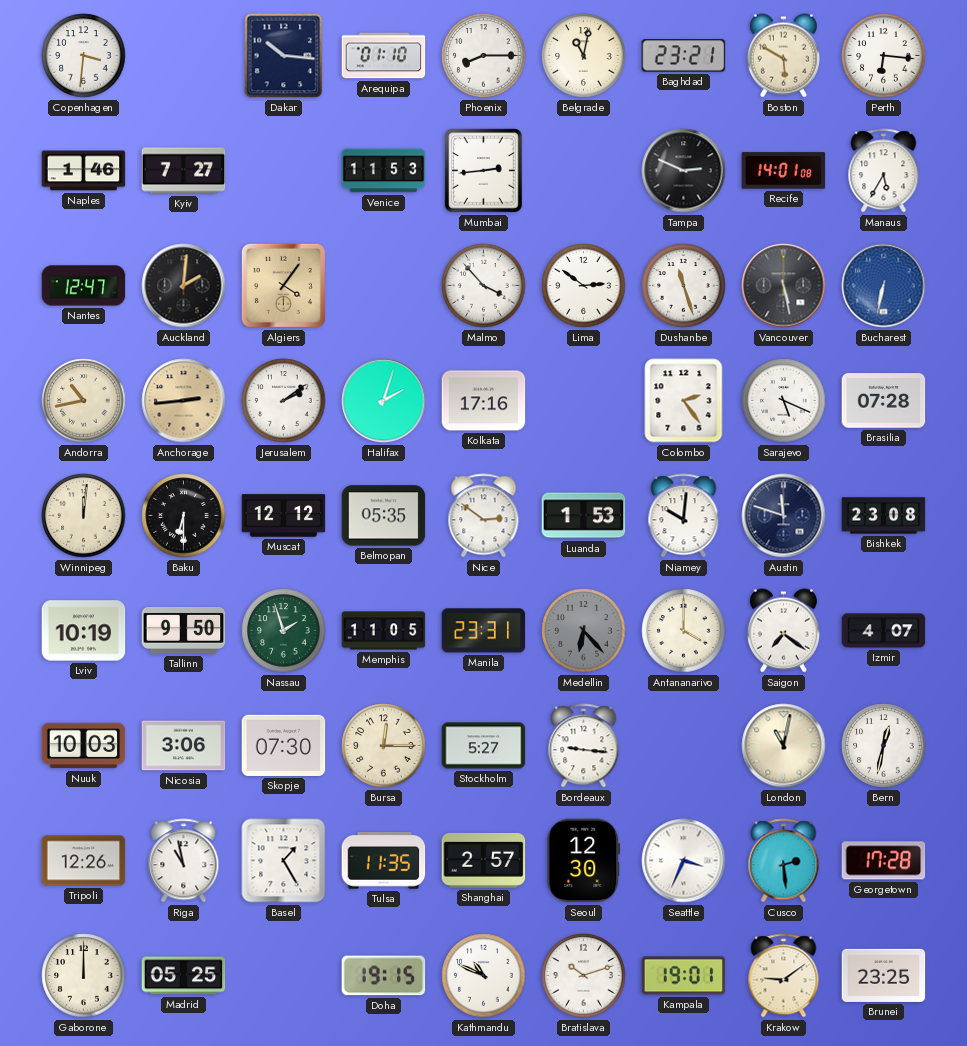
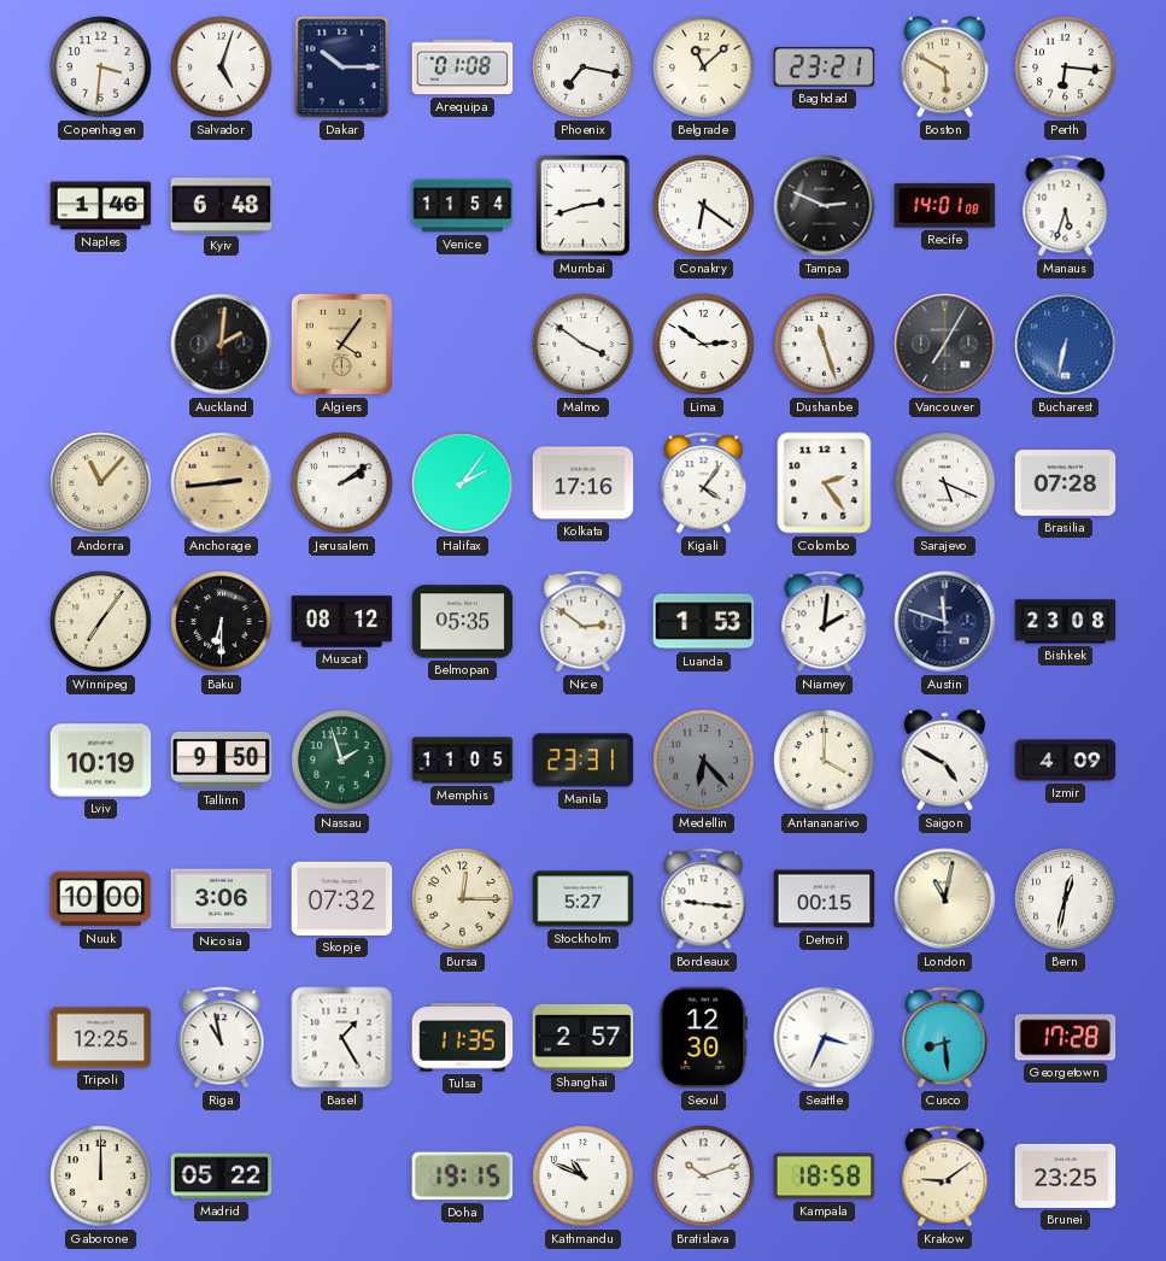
Salvador: none -> 5:03
Dakar: 10:16 -> 10:15
Arequipa: 01:10 -> 01:08
Phoenix: 8:15 -> 7:17
Belgrade: 11:02 -> 11:08
Kyiv: 7:27 -> 6:48
Venice: 11:53 -> 11:54
Mumbai: 2:44 -> 2:42
Conakry: none -> 6:21
Manaus: 5:35 -> 5:33
Nantes: 12:47 -> none
Malmo: 3:53 -> 3:51
Vancouver: 5:28 -> 7:05
Andorra: 10:43 -> 11:07
Halifax: 2:03 -> 2:06
Kigali: none -> 4:06
Winnipeg: 12:01 -> 7:06
Muscat: 12:12 -> 08:12
Niamey: 10:01 -> 2:01
Saigon: 7:21 -> 4:50
Izmir: 4:07 -> 4:09
Nuuk: 10:03 -> 10:00
Skopje: 07:30 -> 07:32
Detroit: none -> 00:15
Tripoli: 12:26 -> 12:25
Cusco: 2:29 -> 8:29
Madrid: 05:25 -> 05:22
Kampala: 19:01 -> 18:58
